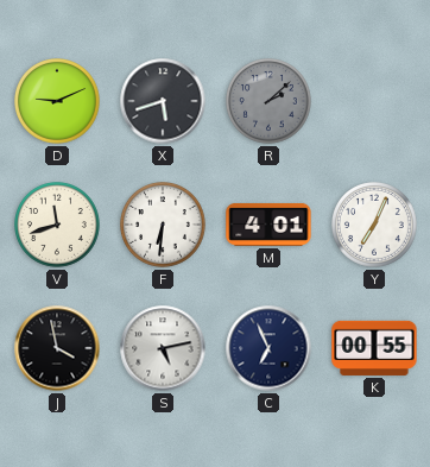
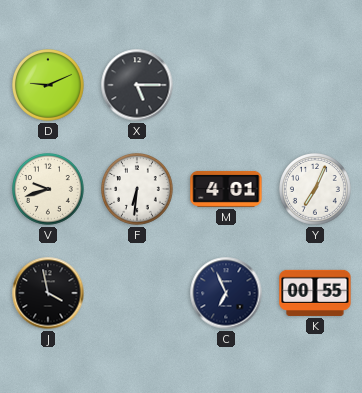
X: 5:42 -> 5:15
R: 2:08 -> none
V: 11:42 -> 9:42
S: 5:13 -> none
